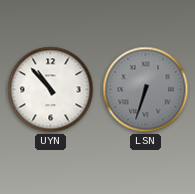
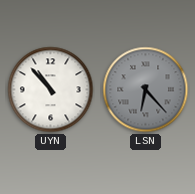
LSN: 6:33 -> 6:23
